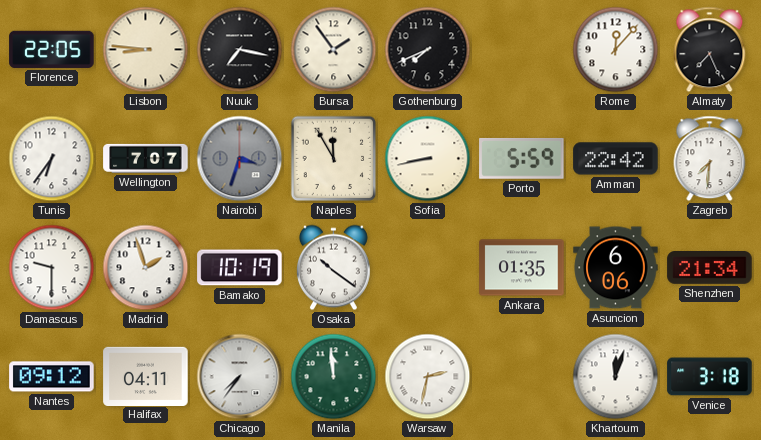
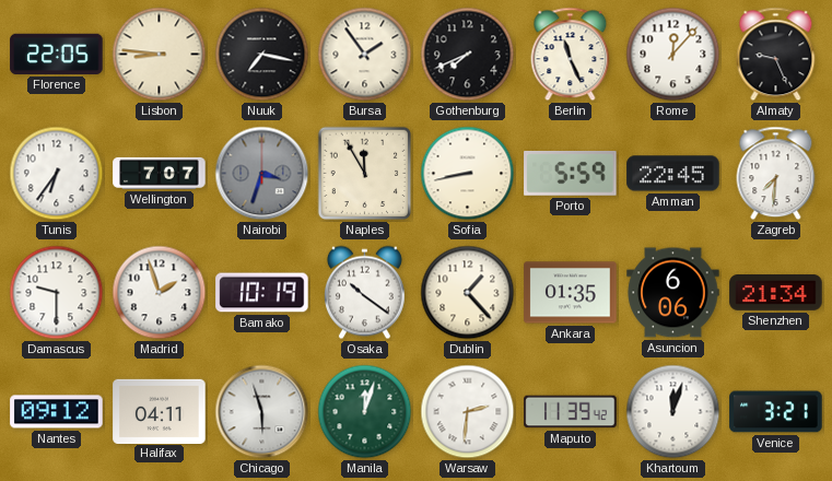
Berlin: none -> 11:26
Almaty: 7:26 -> 9:26
Amman: 22:42 -> 22:45
Dublin: none -> 1:23
Chicago: 7:36 -> 5:57
Manila: 11:59 -> 12:03
Warsaw: 2:32 -> 2:31
Maputo: none -> 11:39
Venice: 3:18 -> 3:21
